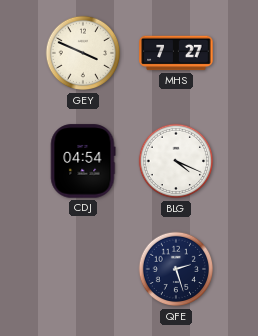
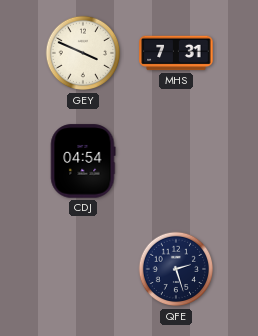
MHS: 7:27 -> 7:31
BLG: 4:19 -> none
